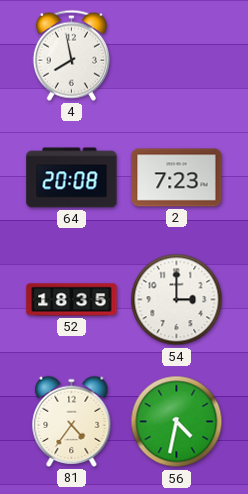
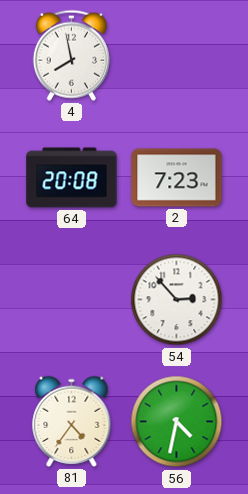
52: 18:35 -> none
54: 3:00 -> 2:53
